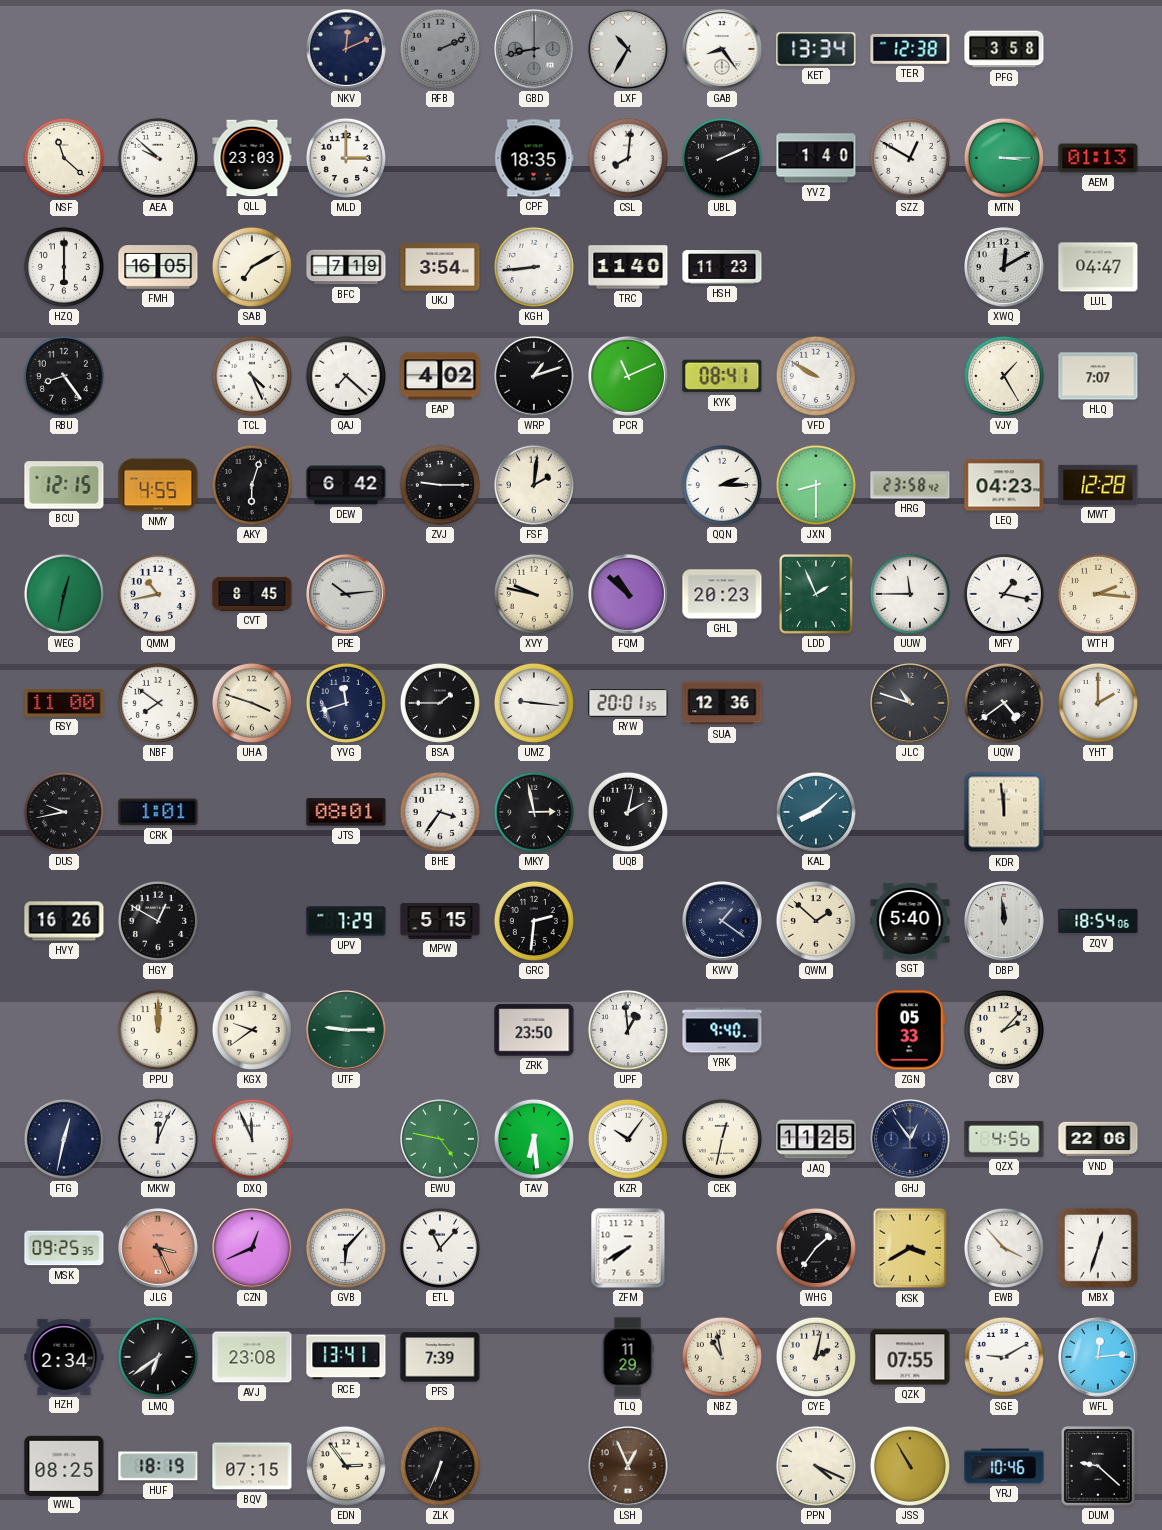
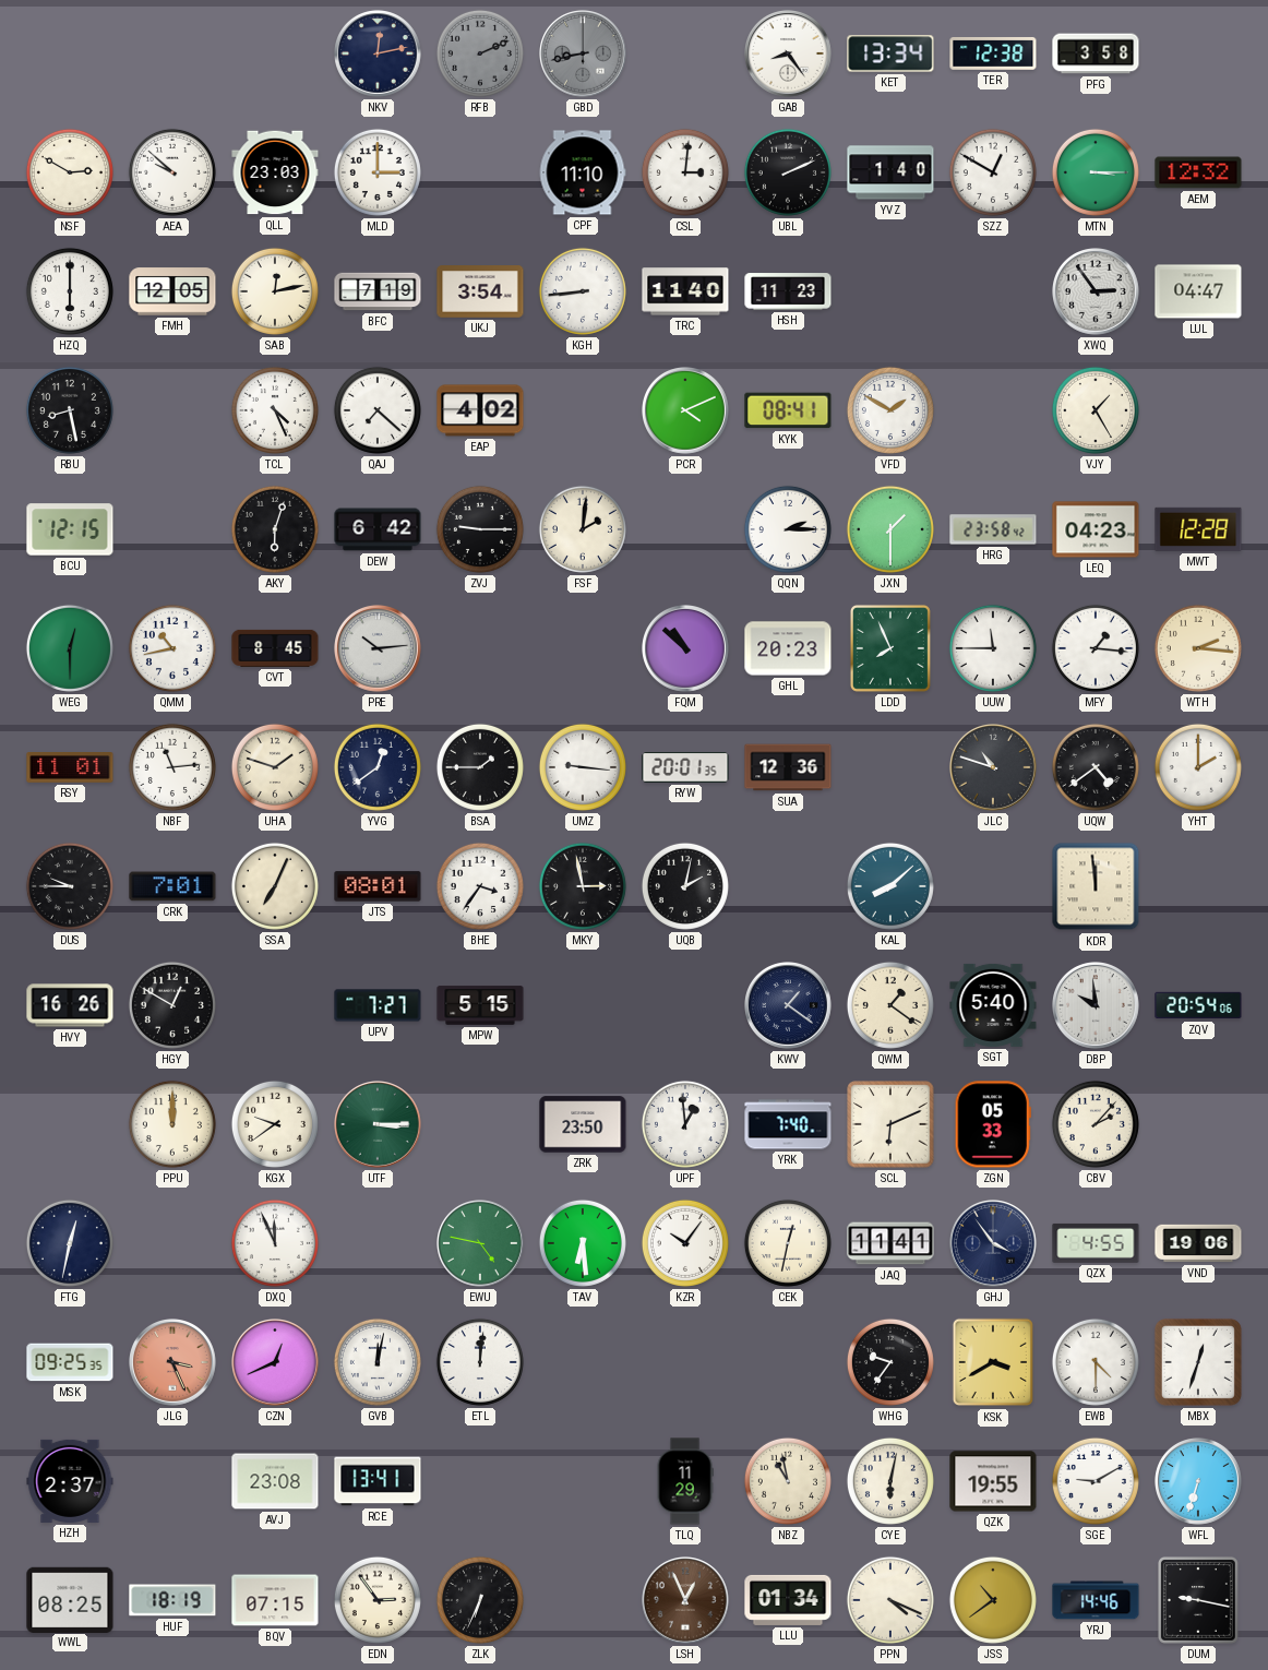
NKV: 12:11 -> 12:13
LXF: 10:35 -> none
NSF: 11:22 -> 2:50
CPF: 18:35 -> 11:10
CSL: 8:01 -> 3:01
AEM: 01:13 -> 12:32
FMH: 16:05 -> 12:05
SAB: 7:10 -> 12:13
XWQ: 12:10 -> 2:54
RBU: 8:24 -> 8:28
WRP: 1:12 -> none
PCR: 11:11 -> 4:11
VFD: 9:50 -> 1:50
HLQ: 7:07 -> none
NMY: 4:55 -> none
JXN: 8:30 -> 1:30
WEG: 12:32 -> 12:30
XVY: 9:47 -> none
LDD: 1:56 -> 7:56
MFY: 1:17 -> 1:16
RSY: 11:00 -> 11:01
NBF: 7:51 -> 11:14
UHA: 3:48 -> 1:48
YVG: 11:42 -> 12:39
DUS: 9:43 -> 9:45
CRK: 1:01 -> 7:01
SSA: none -> 7:04
UPV: 7:29 -> 7:27
GRC: 2:31 -> none
QWM: 1:52 -> 1:21
DBP: 11:59 -> 9:59
ZQV: 18:54 -> 20:54
UTF: 9:15 -> 3:15
YRK: 9:40 -> 7:40
SCL: none -> 6:11
MKW: 12:04 -> none
JAQ: 11:25 -> 11:41
GHJ: 12:54 -> 3:54
QZX: 4:56 -> 4:55
VND: 22:06 -> 19:06
GVB: 6:07 -> 12:02
ETL: 11:07 -> 12:01
ZFM: 7:40 -> none
WHG: 1:36 -> 9:36
EWB: 3:53 -> 4:30
HZH: 2:34 -> 2:37
LMQ: 6:39 -> none
PFS: 7:39 -> none
CYE: 2:02 -> 6:02
QZK: 07:55 -> 19:55
WFL: 12:14 -> 6:33
LLU: none -> 01:34
JSS: 10:55 -> 10:39
YRJ: 10:46 -> 14:46
DUM: 9:22 -> 9:17
